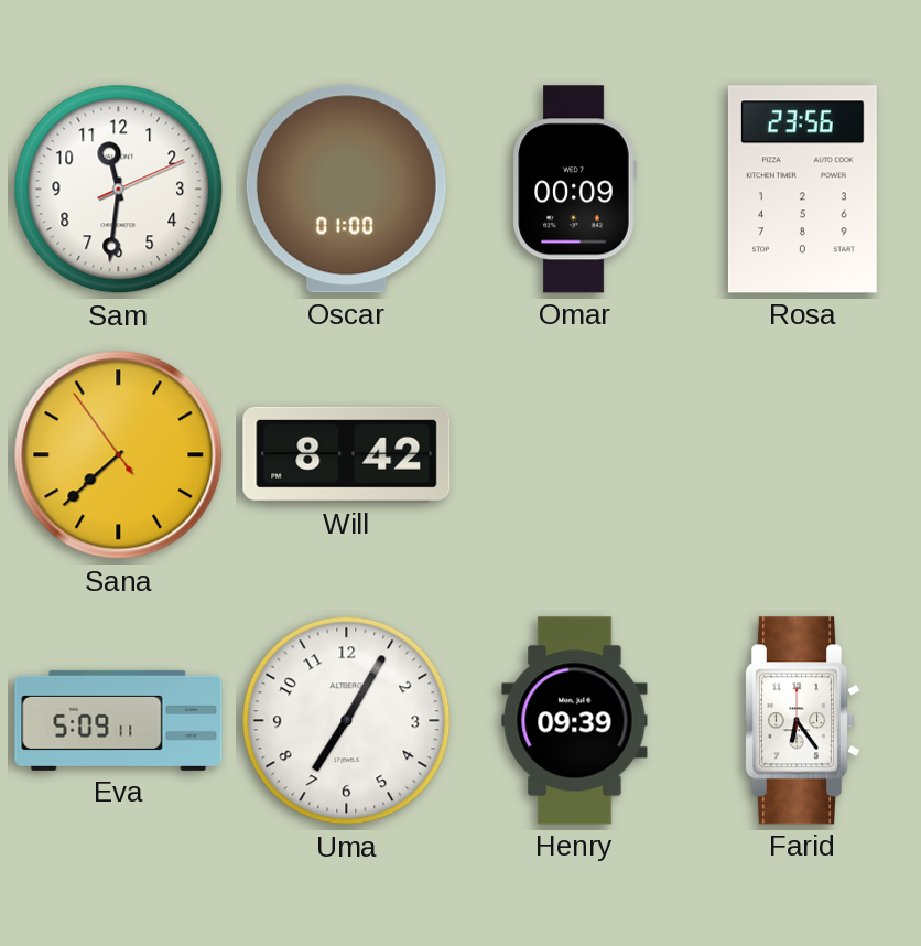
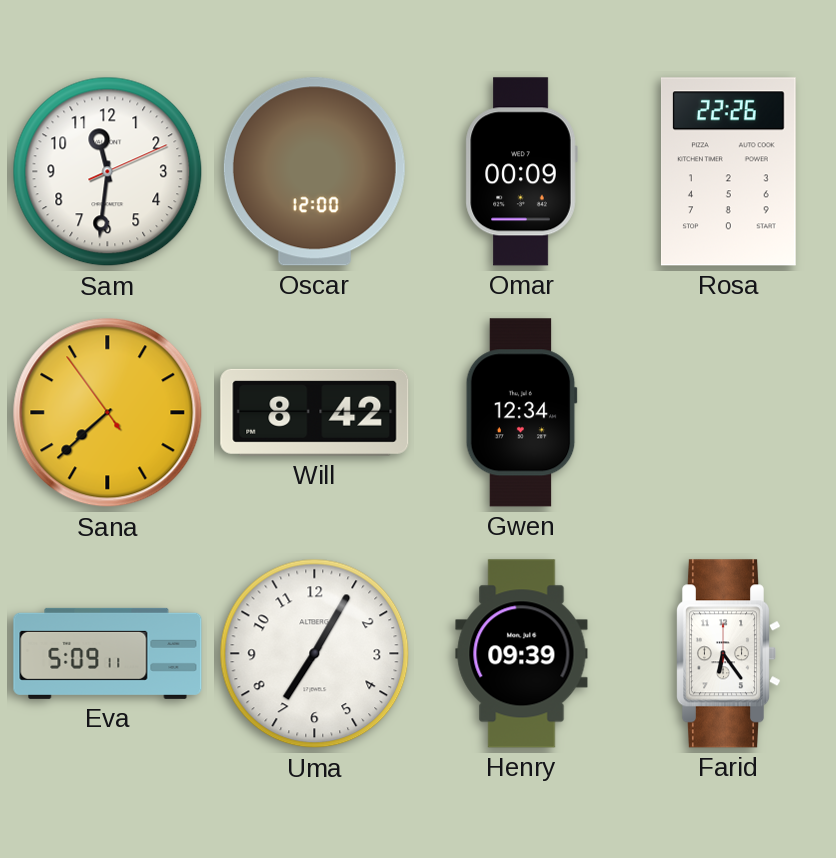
Oscar: 01:00 -> 12:00
Rosa: 23:56 -> 22:26
Gwen: none -> 12:34
